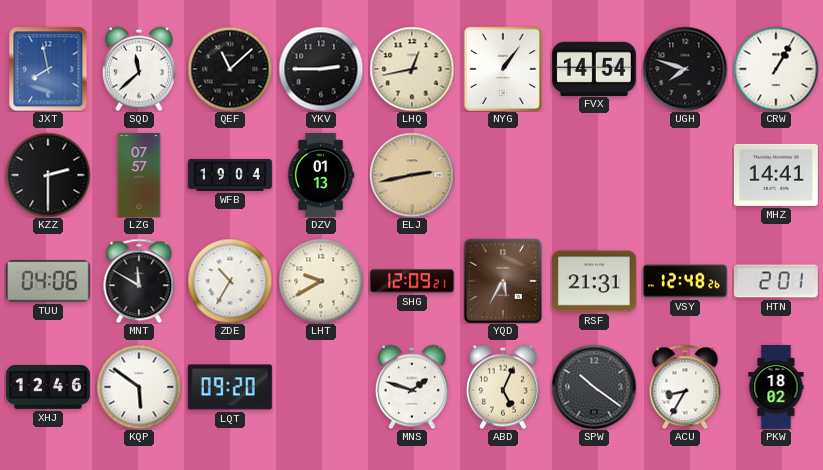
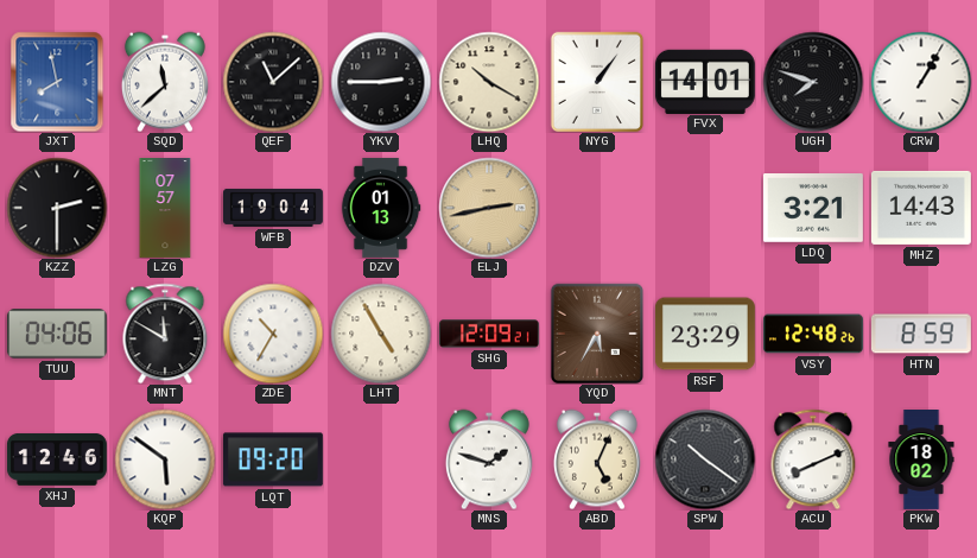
LHQ: 12:43 -> 10:20
FVX: 14:54 -> 14:01
LDQ: none -> 3:21
MHZ: 14:41 -> 14:43
LHT: 9:40 -> 4:55
RSF: 21:31 -> 23:29
HTN: 2:01 -> 8:59
ACU: 8:35 -> 8:11
